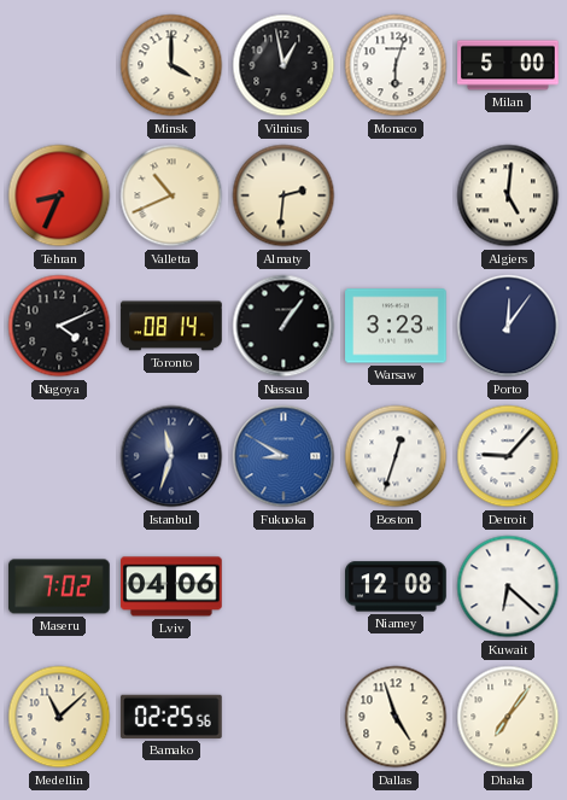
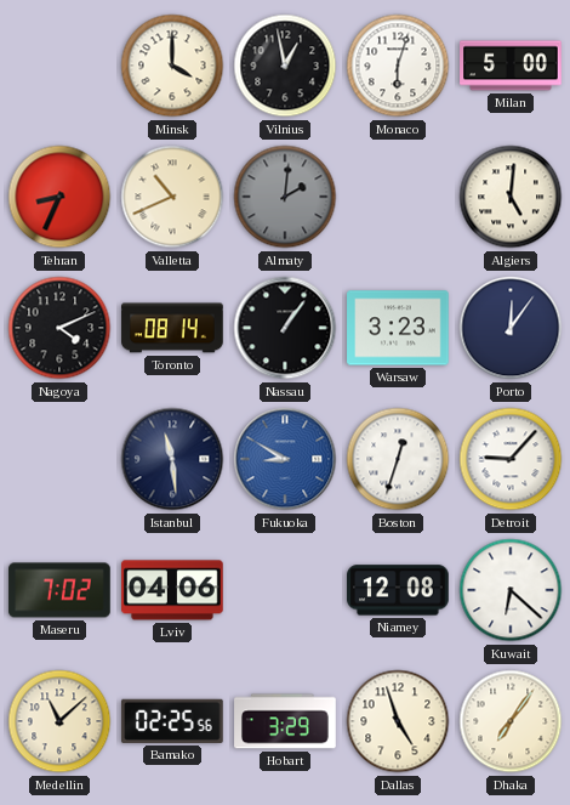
Almaty: 2:31 -> 2:01
Almaty dial: cream -> grey
Istanbul: 11:33 -> 11:29
Hobart: none -> 3:29
